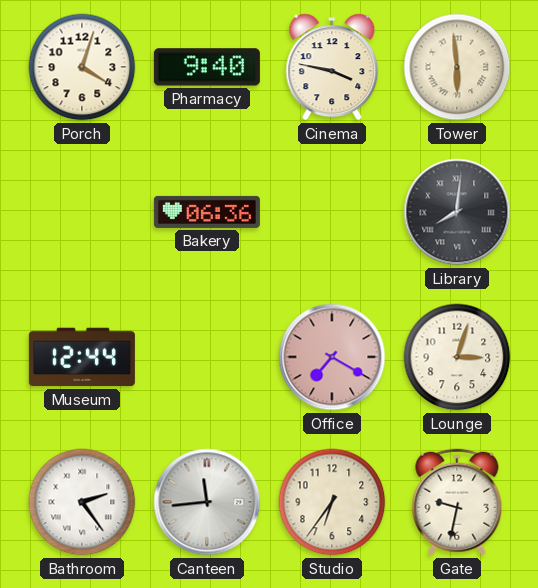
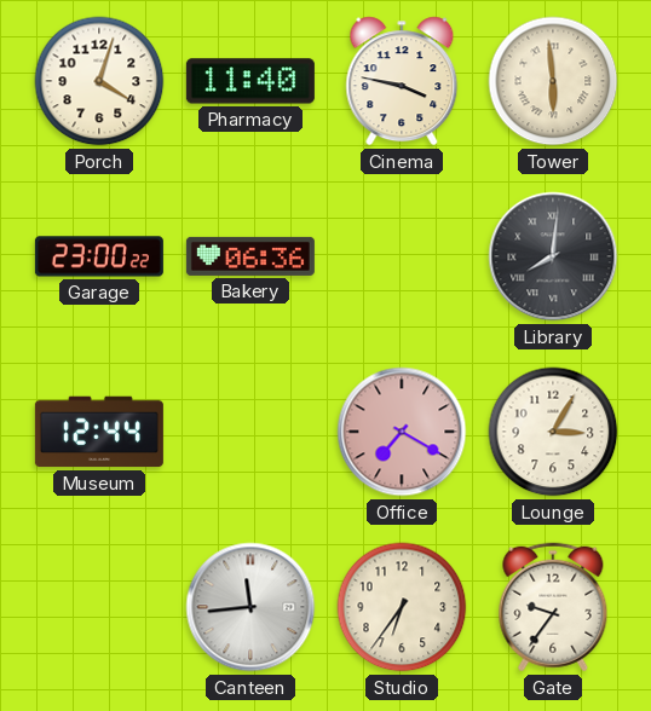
Pharmacy: 9:40 -> 11:40
Garage: none -> 23:00
Lounge: 3:03 -> 3:05
Bathroom: 2:24 -> none
Gate: 9:32 -> 9:36
